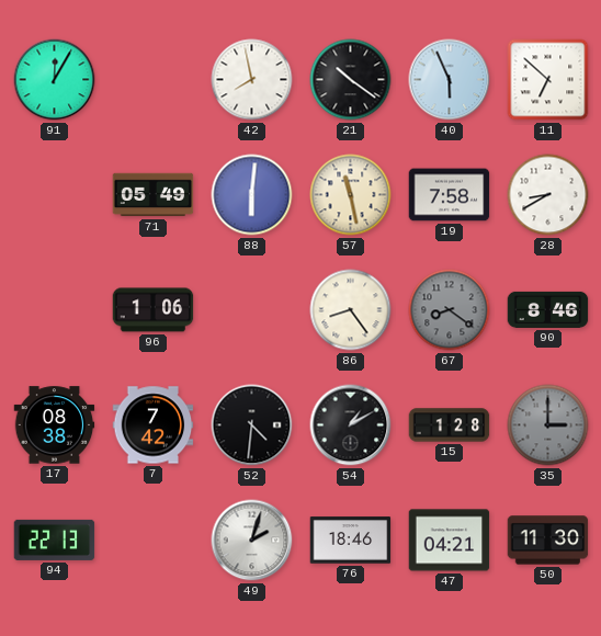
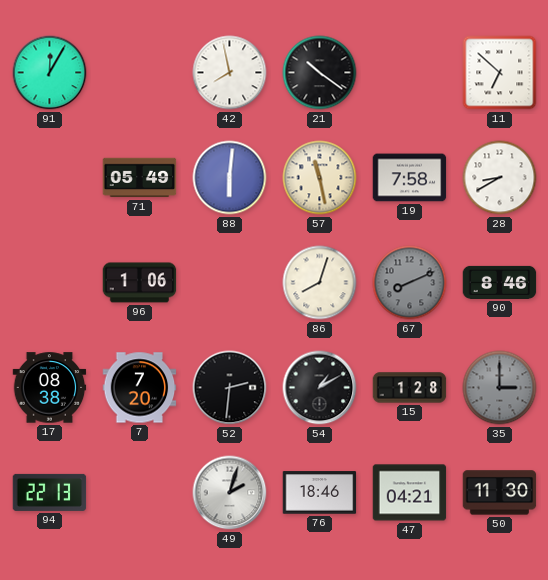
40: 5:56 -> none
86: 8:24 -> 8:03
67: 8:21 -> 8:11
7: 7:42 -> 7:20
52: 4:31 -> 2:31
